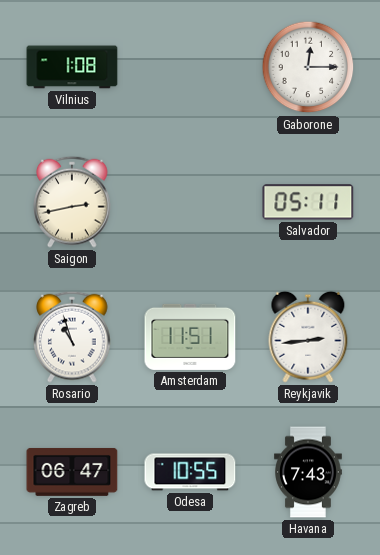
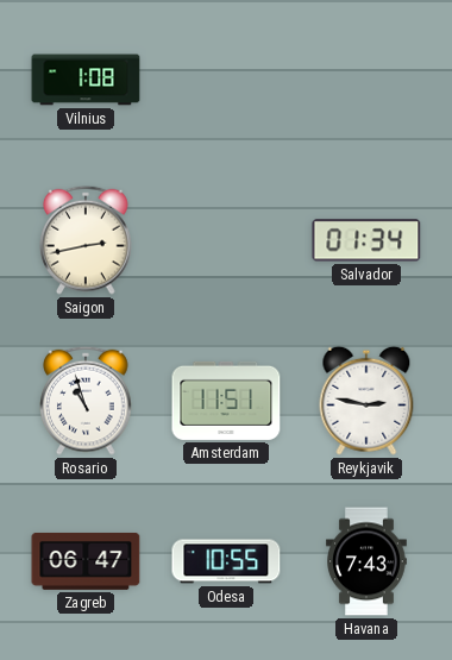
Gaborone: 12:15 -> none
Salvador: 05:11 -> 01:34
Reykjavik: 2:44 -> 2:47
